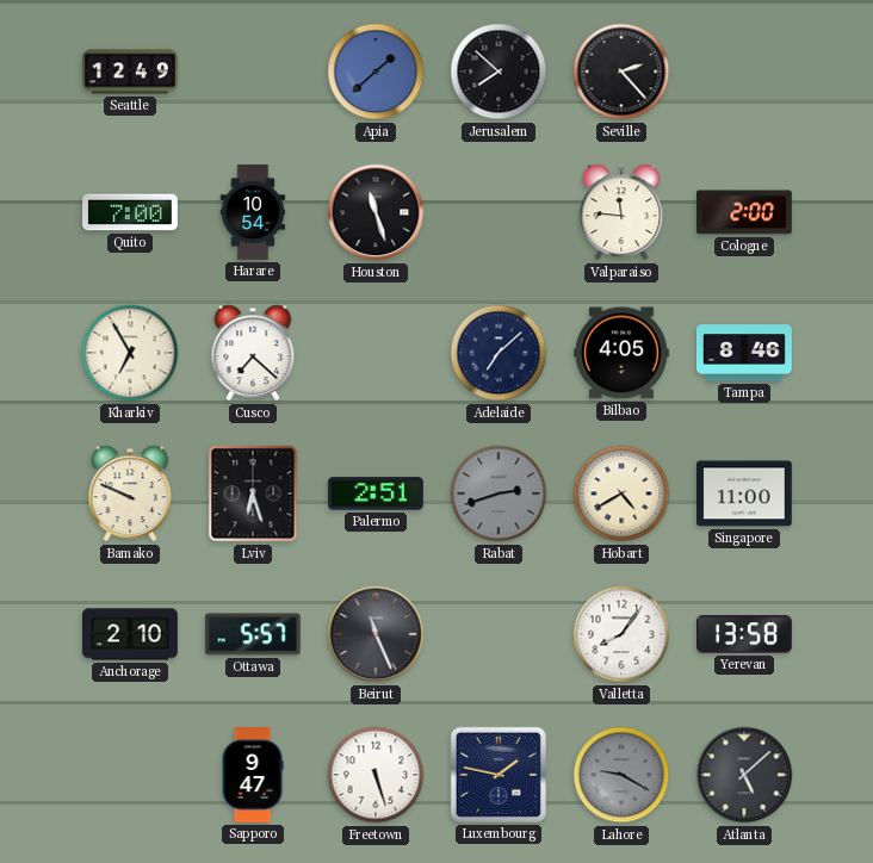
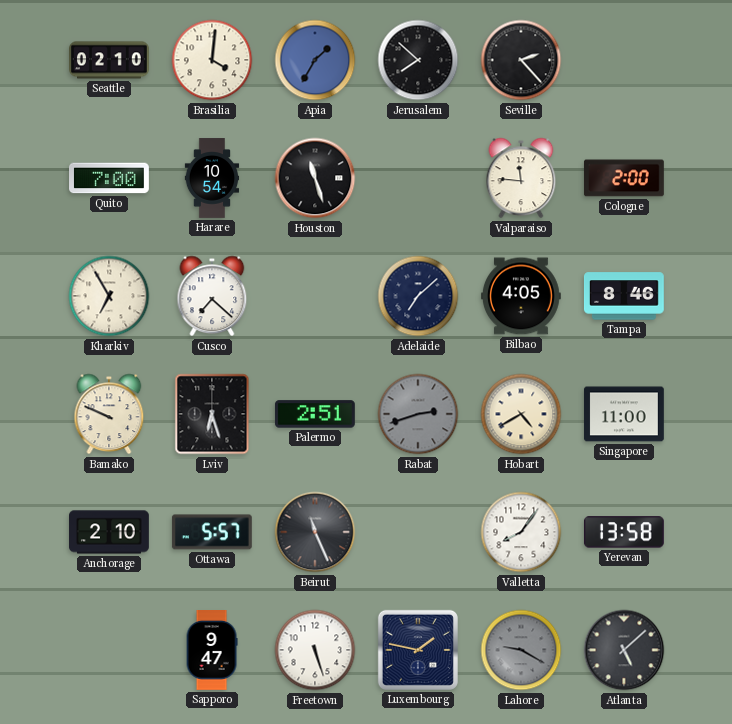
Seattle: 12:49 -> 02:10
Brasilia: none -> 4:01
Apia: 1:38 -> 1:35
